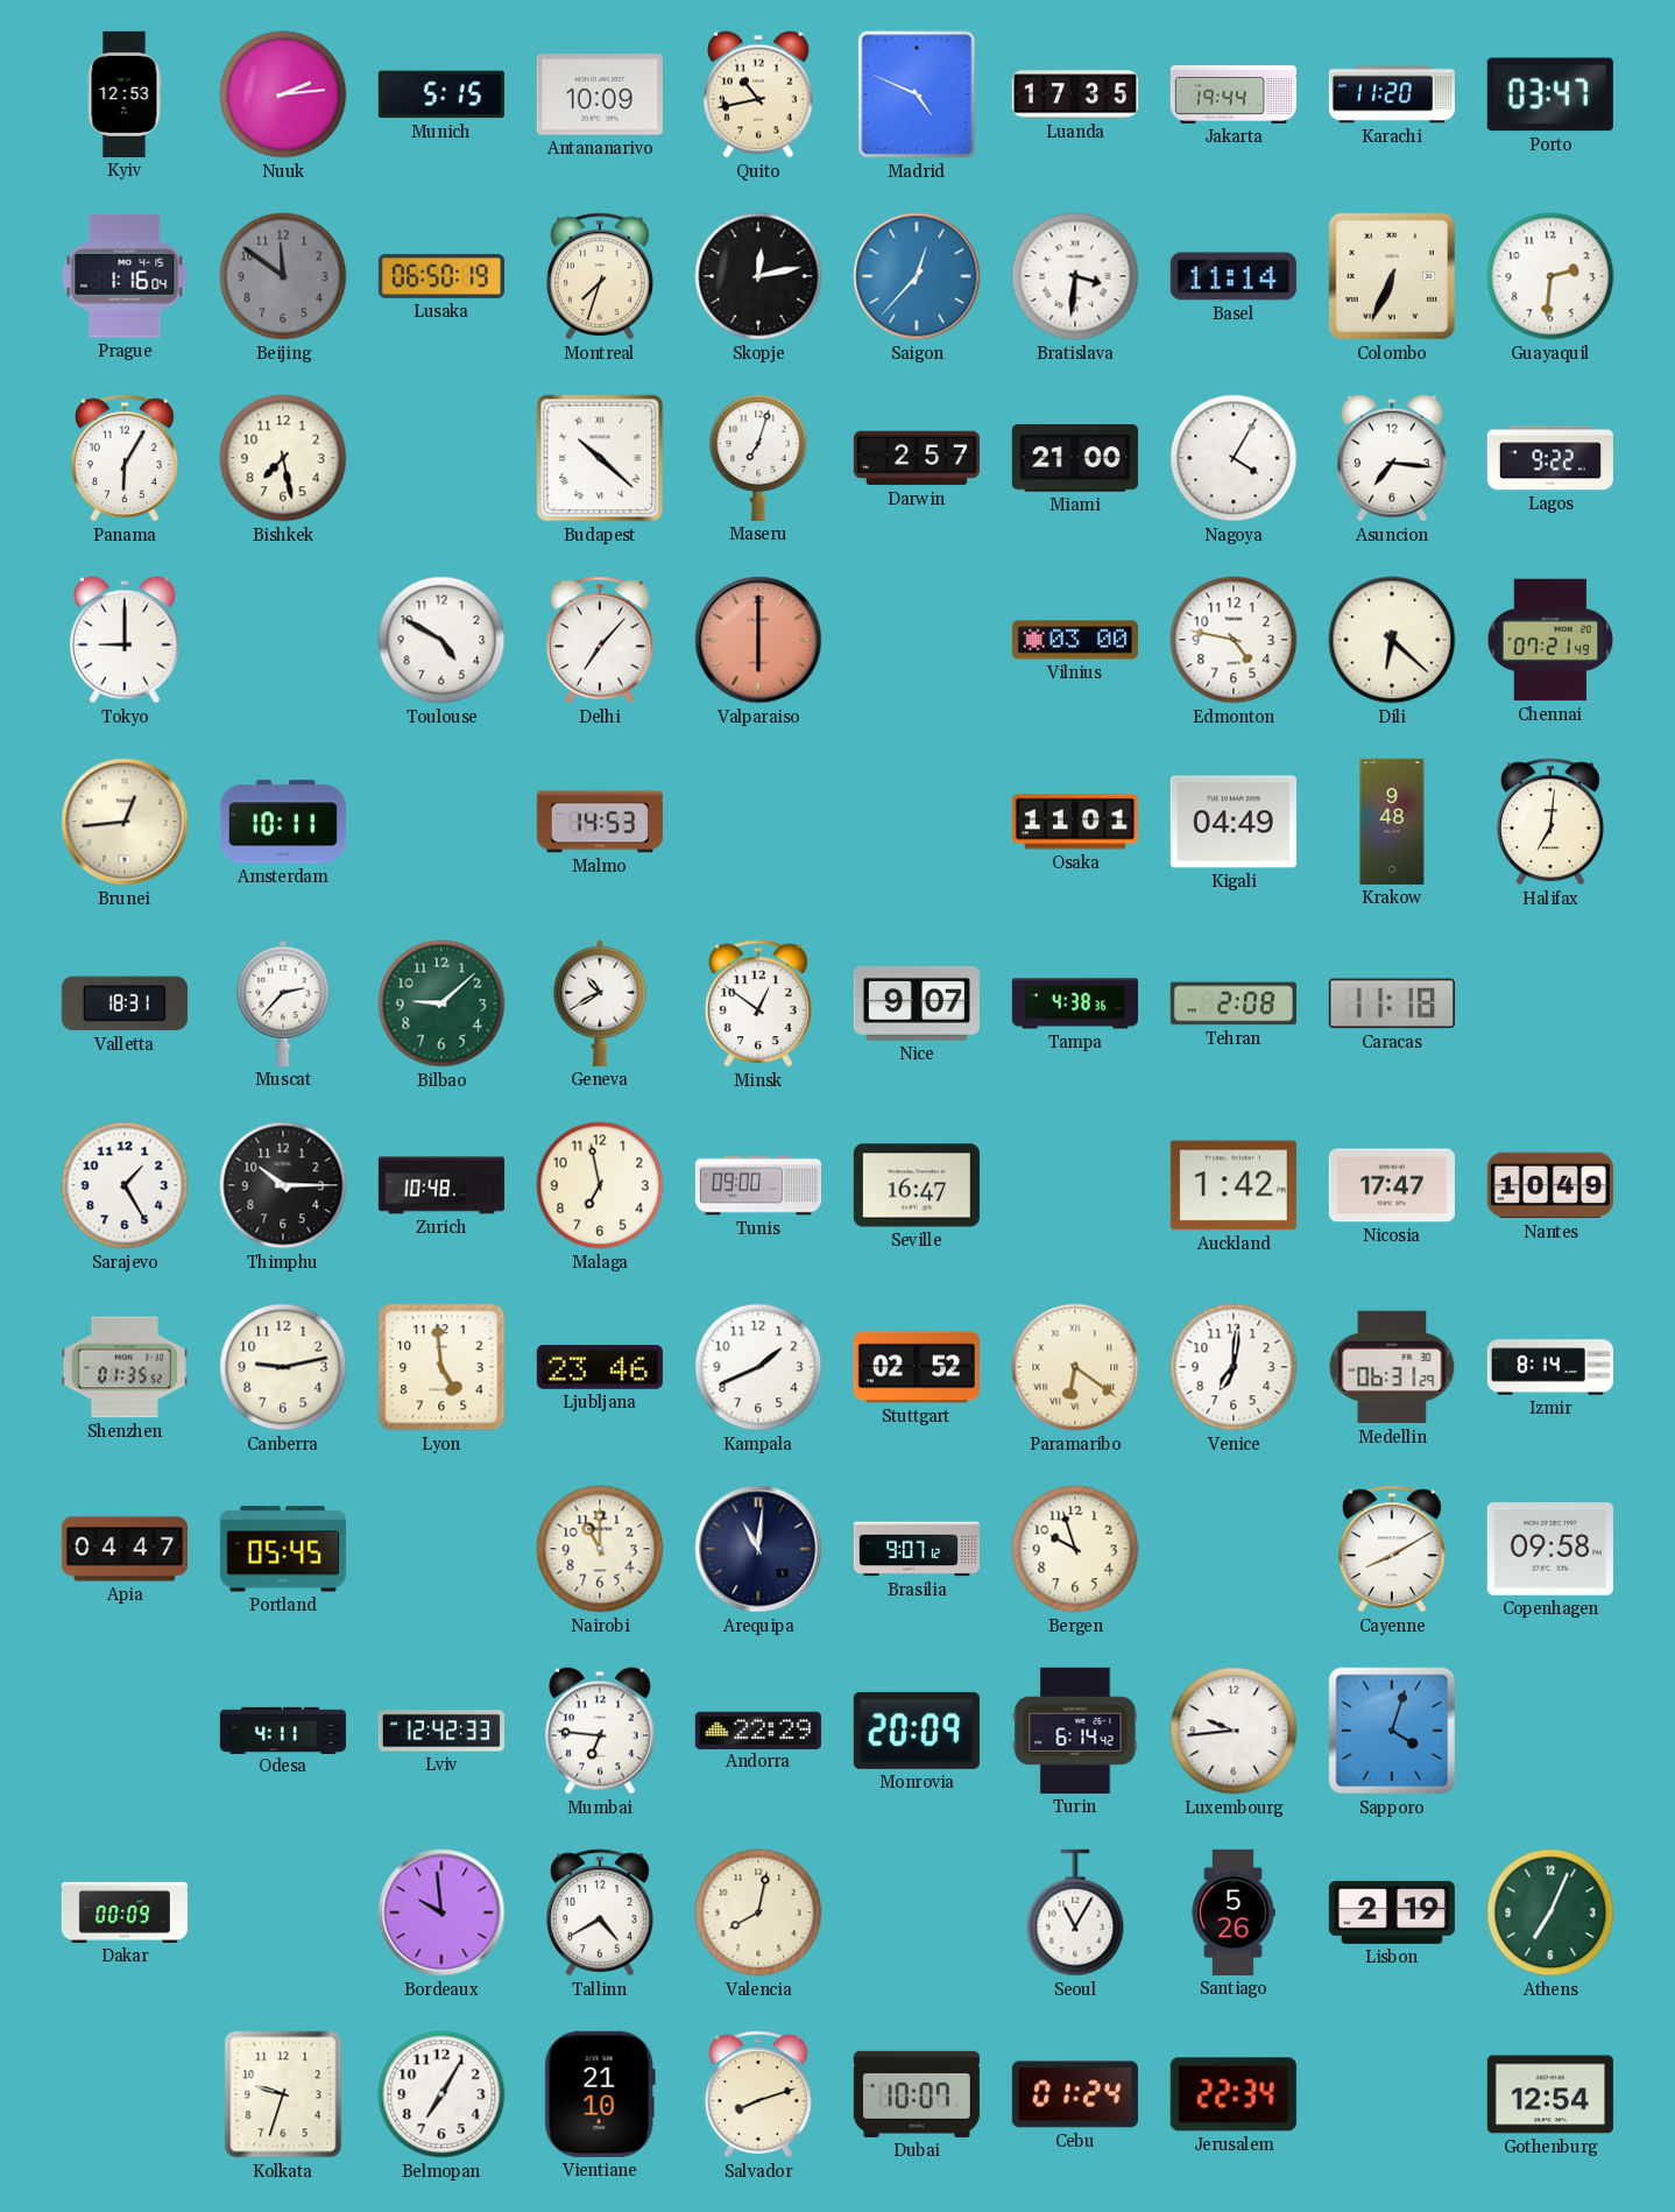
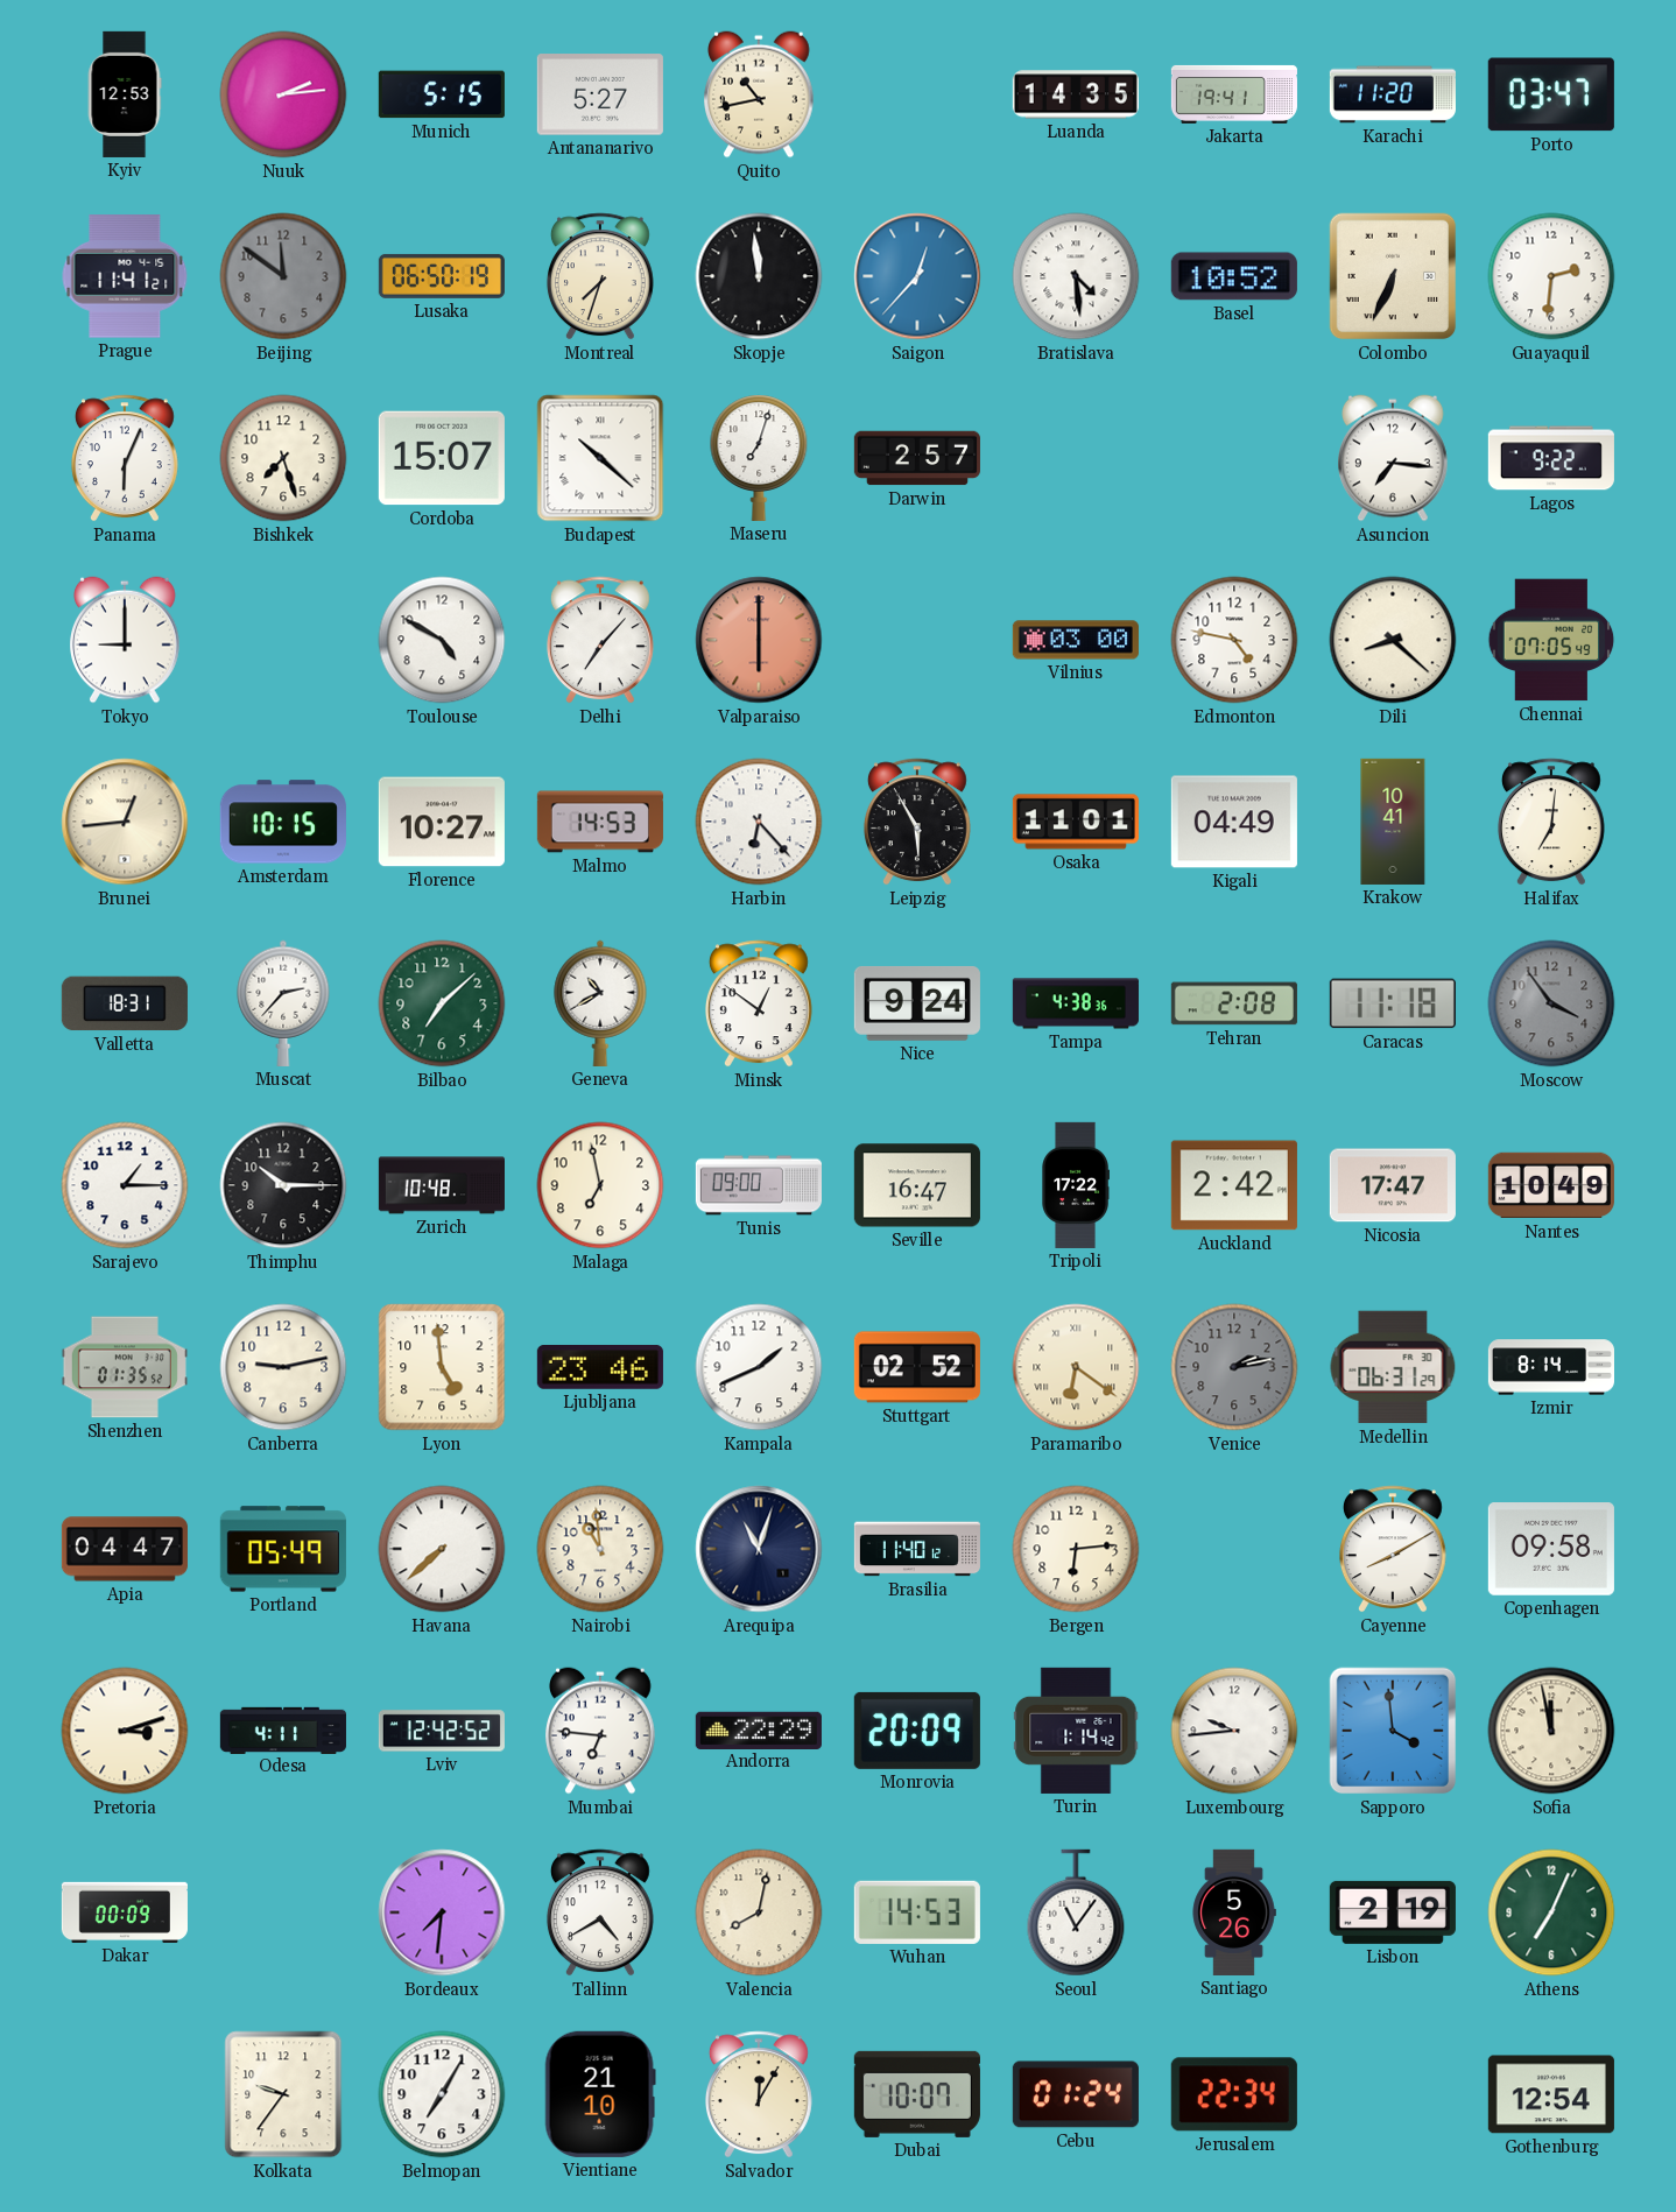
Antananarivo: 10:09 -> 5:27
Madrid: 4:49 -> none
Luanda: 17:35 -> 14:35
Jakarta: 19:44 -> 19:41
Prague: 1:16 -> 11:41
Skopje: 12:13 -> 11:59
Bratislava: 3:31 -> 4:29
Basel: 11:14 -> 10:52
Panama: 6:05 -> 6:04
Bishkek: 7:28 -> 7:27
Cordoba: none -> 15:07
Miami: 21:00 -> none
Nagoya: 4:05 -> none
Dili: 6:22 -> 8:22
Chennai: 07:21 -> 07:05
Amsterdam: 10:11 -> 10:15
Florence: none -> 10:27
Harbin: none -> 6:23
Leipzig: none -> 5:55
Krakow: 9:48 -> 10:41
Bilbao: 9:08 -> 7:08
Nice: 9:07 -> 9:24
Moscow: none -> 3:54
Sarajevo: 1:25 -> 1:15
Tripoli: none -> 17:22
Auckland: 1:42 -> 2:42
Venice: 7:01 -> 2:13
Venice dial: white -> grey
Portland: 05:45 -> 05:49
Havana: none -> 7:38
Nairobi: 11:00 -> 10:59
Arequipa: 11:01 -> 11:03
Brasilia: 9:07 -> 11:40
Bergen: 9:57 -> 6:14
Pretoria: none -> 3:12
Lviv: 12:42:33 -> 12:42:52
Turin: 6:14 -> 1:14
Sapporo: 4:03 -> 3:59
Sofia: none -> 11:58
Bordeaux: 9:59 -> 7:31
Wuhan: none -> 14:53
Seoul: 11:05 -> 11:06
Kolkata: 9:33 -> 9:36
Salvador: 8:12 -> 12:05
